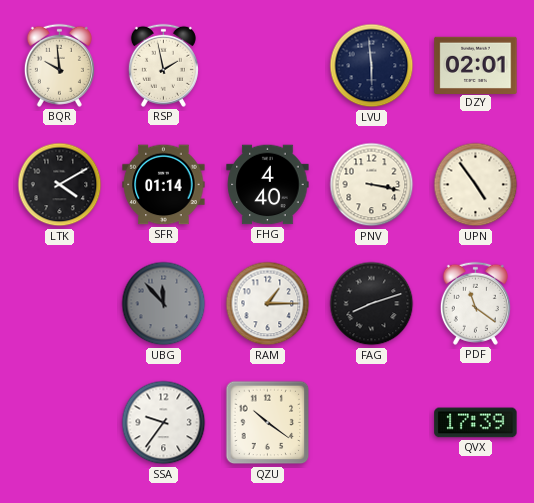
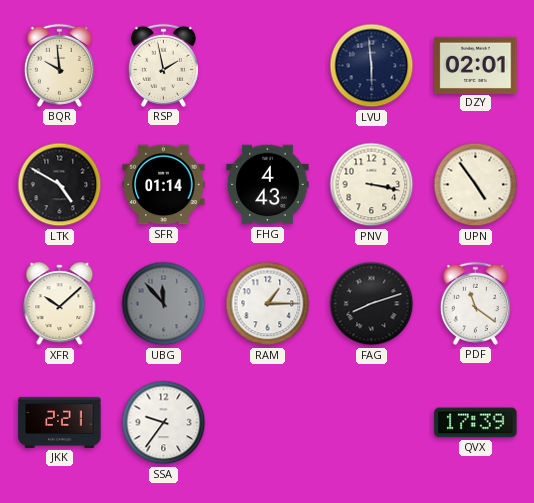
LTK: 4:10 -> 4:50
FHG: 4:40 -> 4:43
XFR: none -> 10:08
JKK: none -> 2:21
QZU: 10:21 -> none
